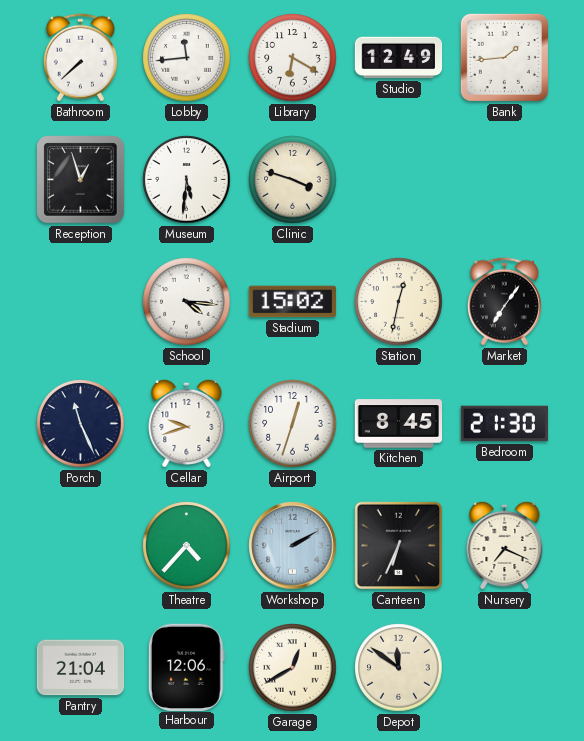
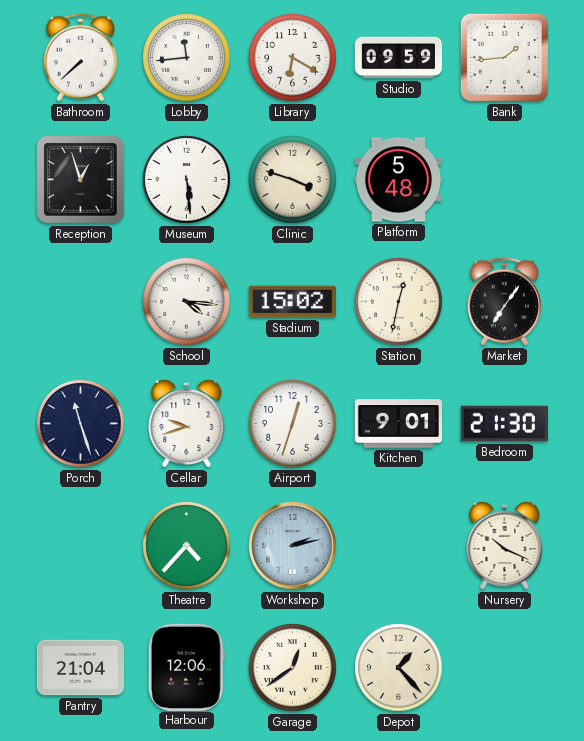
Studio: 12:49 -> 09:59
Museum: 5:31 -> 5:29
Platform: none -> 5:48
Porch: 11:26 -> 11:27
Kitchen: 8:45 -> 9:01
Workshop: 2:10 -> 2:13
Canteen: 6:34 -> none
Nursery: 7:19 -> 10:19
Garage: 12:40 -> 12:39
Depot: 11:51 -> 1:23
